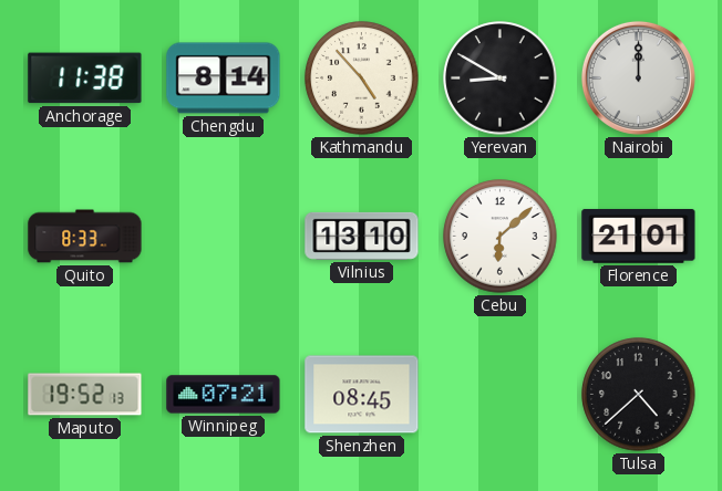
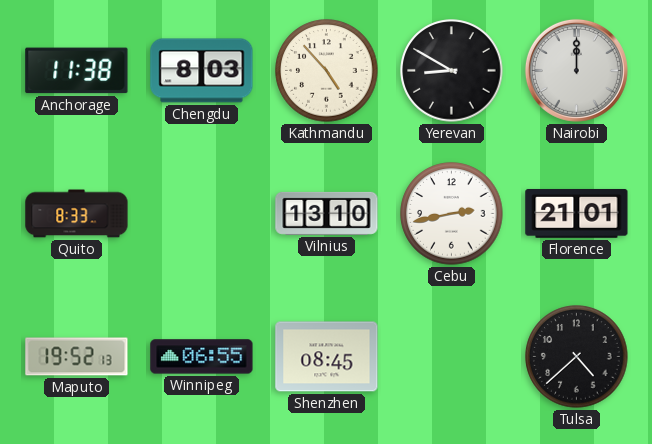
Chengdu: 8:14 -> 8:03
Cebu: 6:08 -> 2:43
Winnipeg: 07:21 -> 06:55
